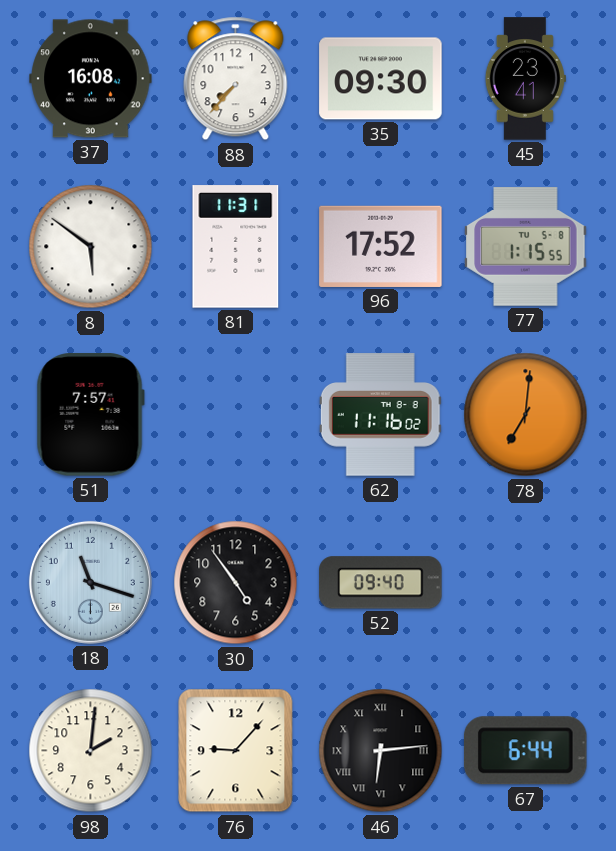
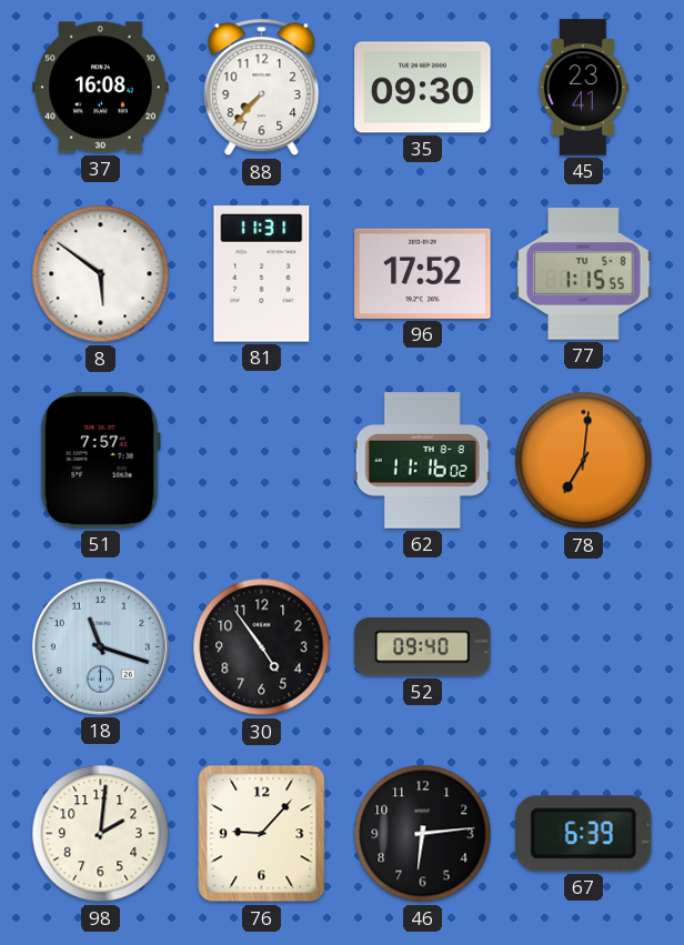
46 numerals: Roman -> Arabic
67: 6:44 -> 6:39
